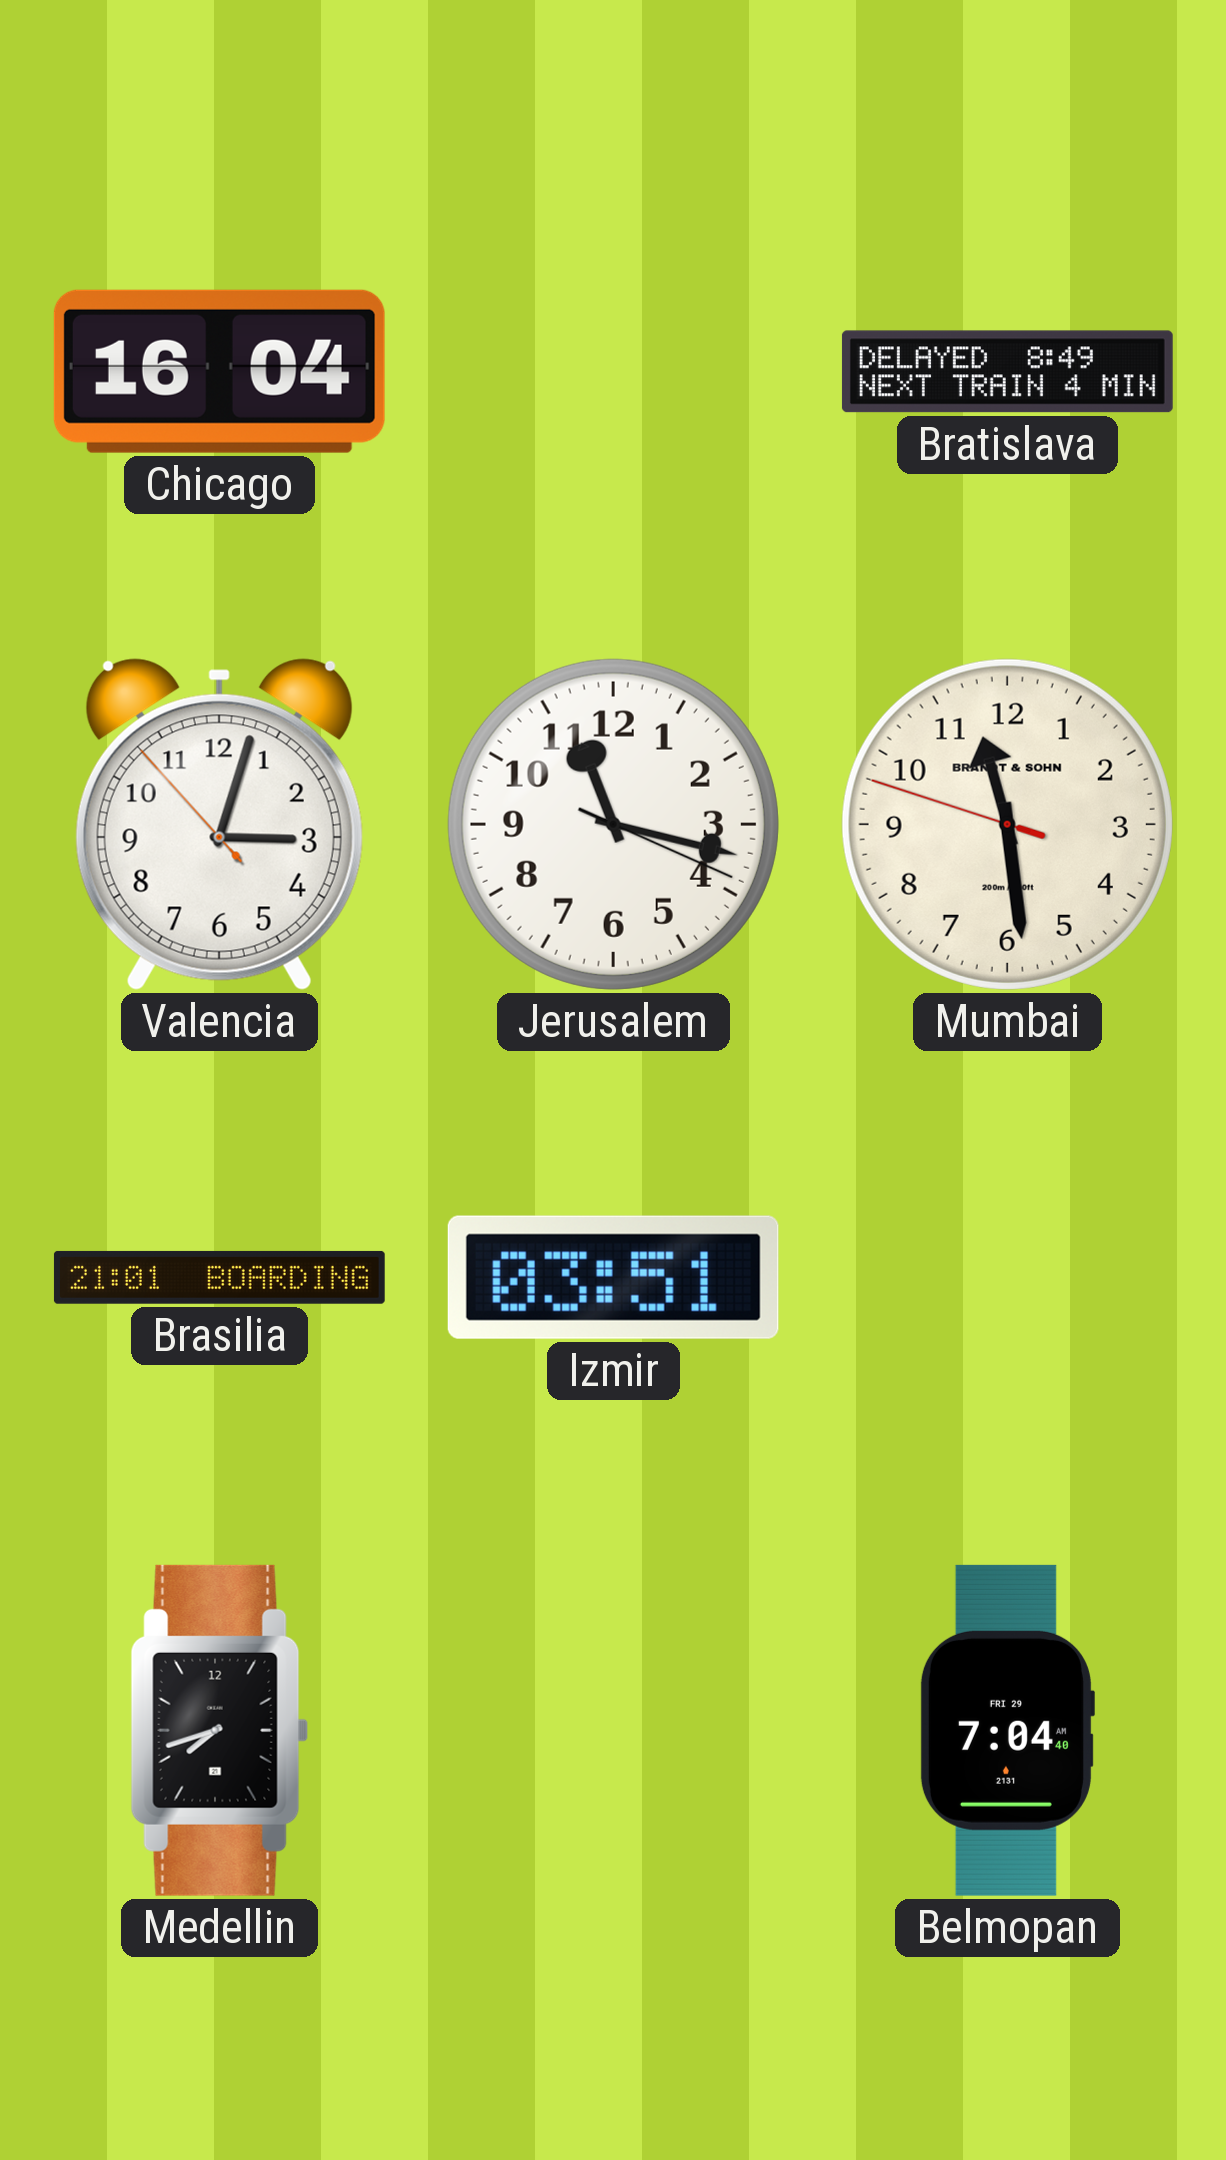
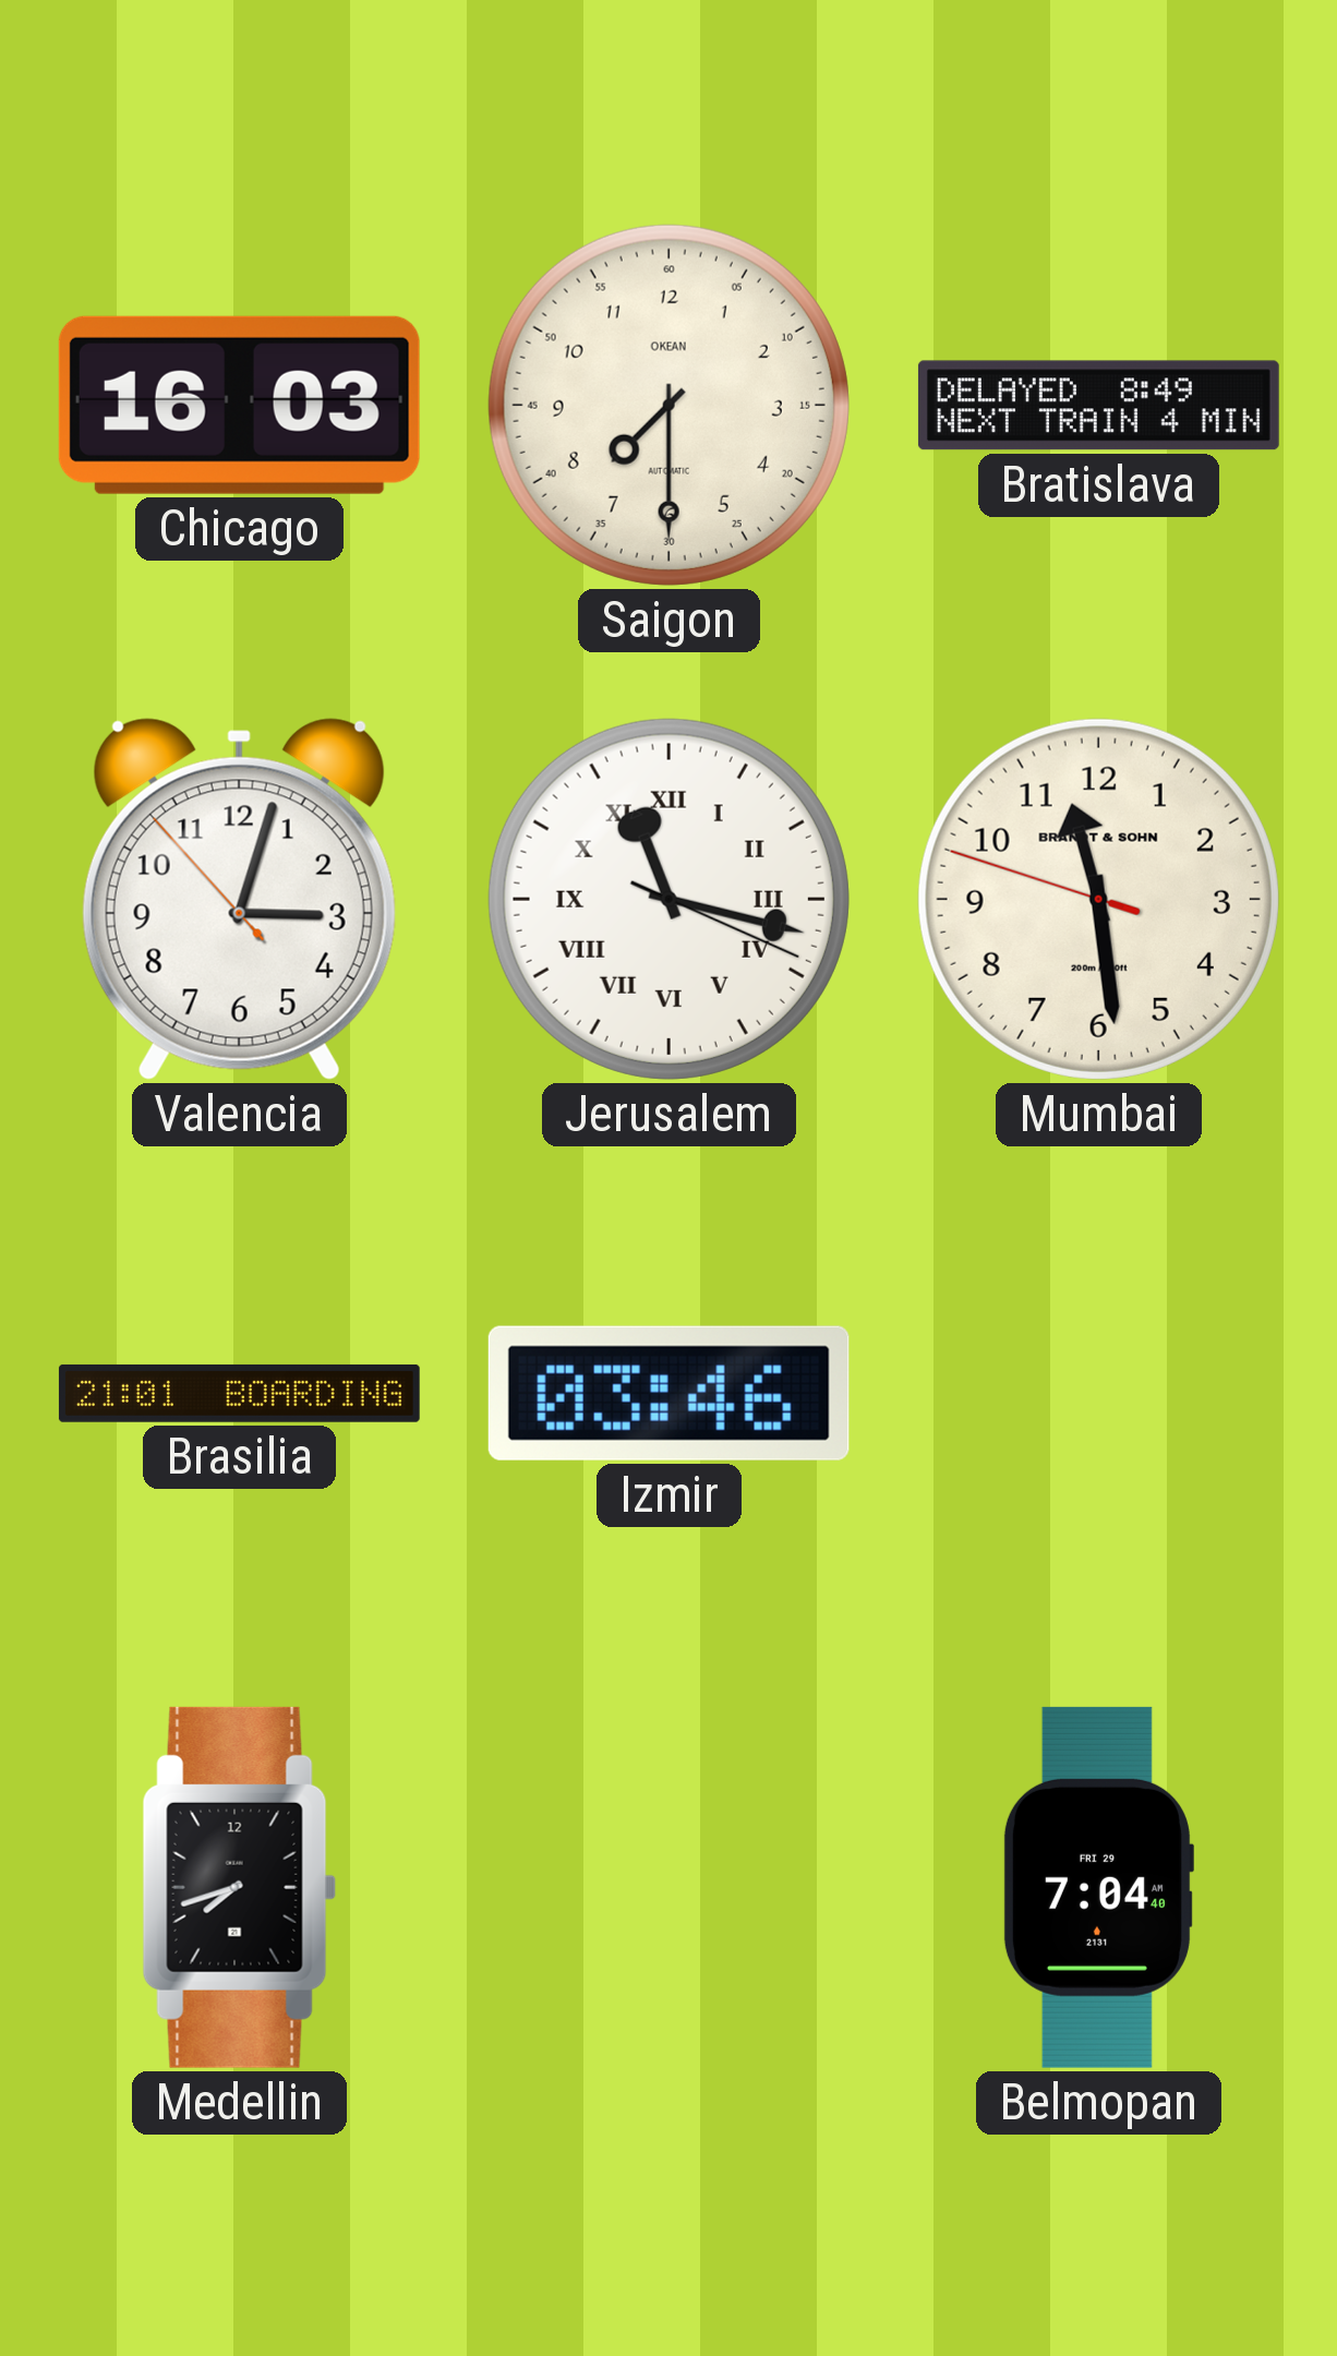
Chicago: 16:04 -> 16:03
Saigon: none -> 7:30
Jerusalem numerals: Arabic -> Roman
Izmir: 03:51 -> 03:46
